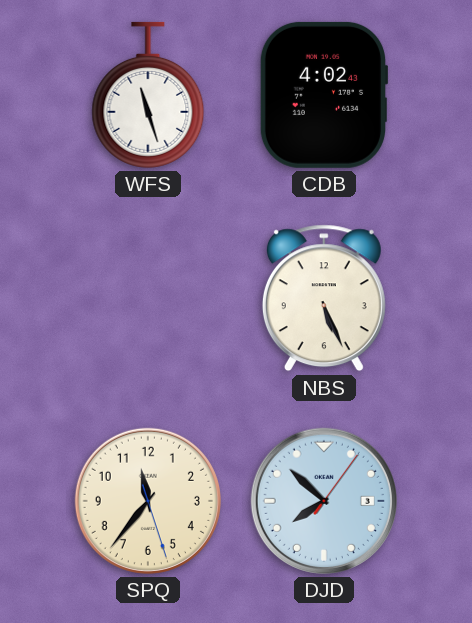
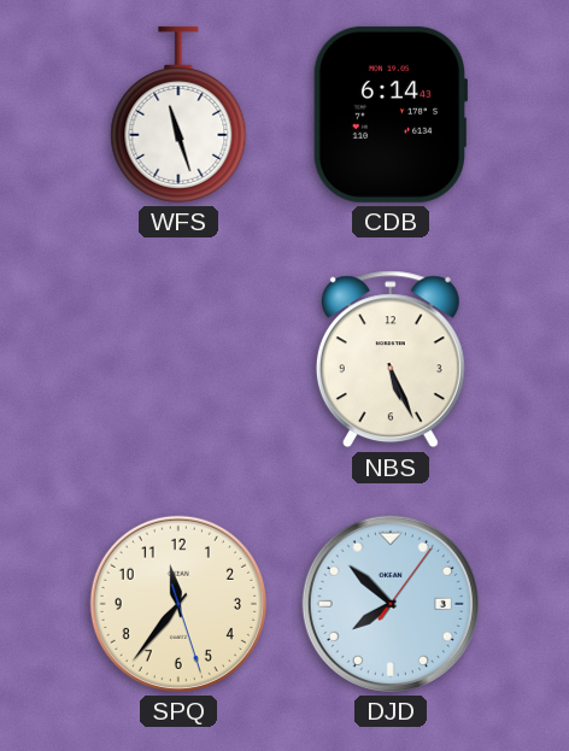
CDB: 4:02 -> 6:14
